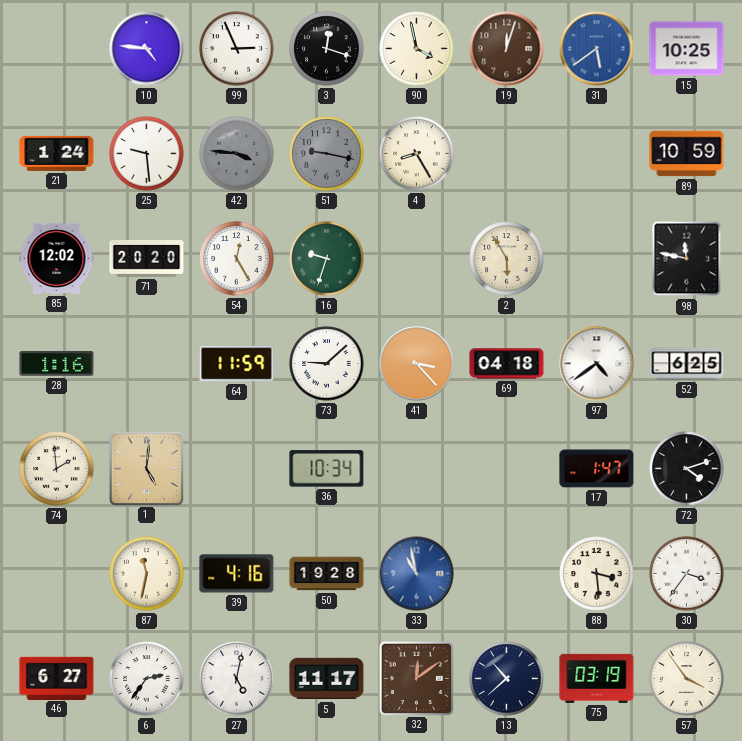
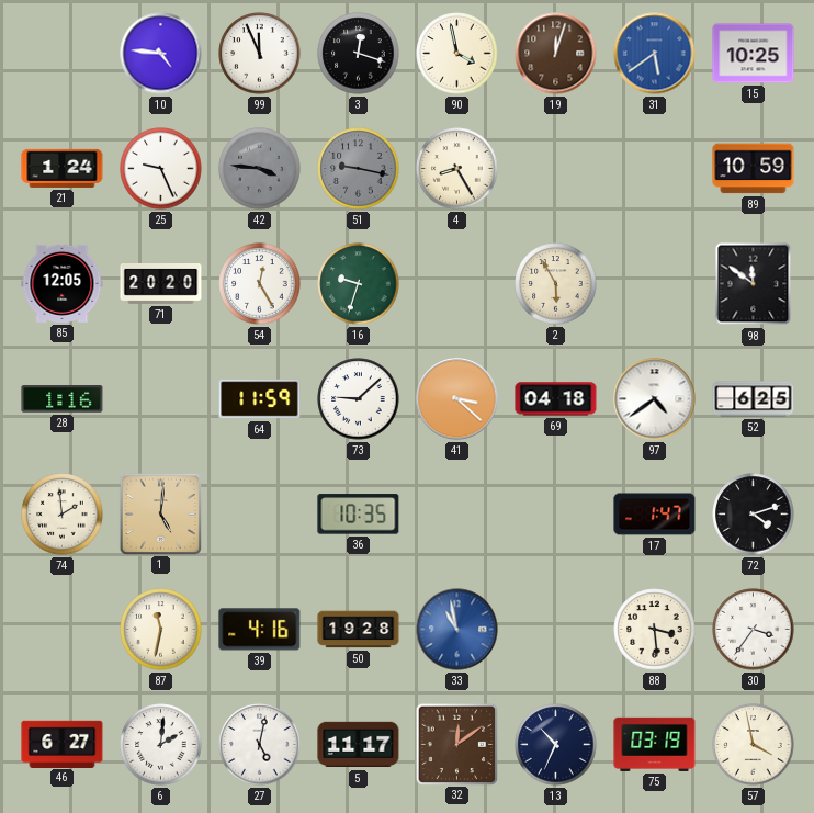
99: 2:56 -> 11:56
25: 9:29 -> 9:26
85: 12:02 -> 12:05
98: 11:47 -> 11:51
41: 3:23 -> 3:22
36: 10:34 -> 10:35
6: 2:36 -> 2:01
13: 10:38 -> 10:34
57: 3:54 -> 3:58
